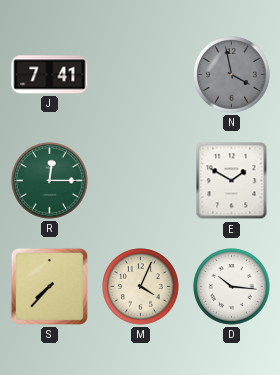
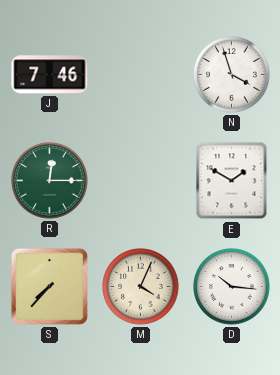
J: 7:41 -> 7:46
N: 3:58 -> 3:57
N dial: grey -> white
